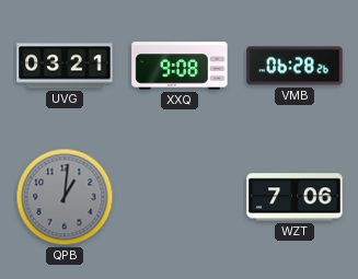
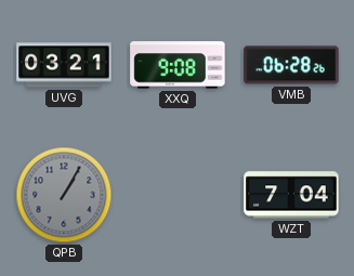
QPB: 1:01 -> 1:05
WZT: 7:06 -> 7:04
